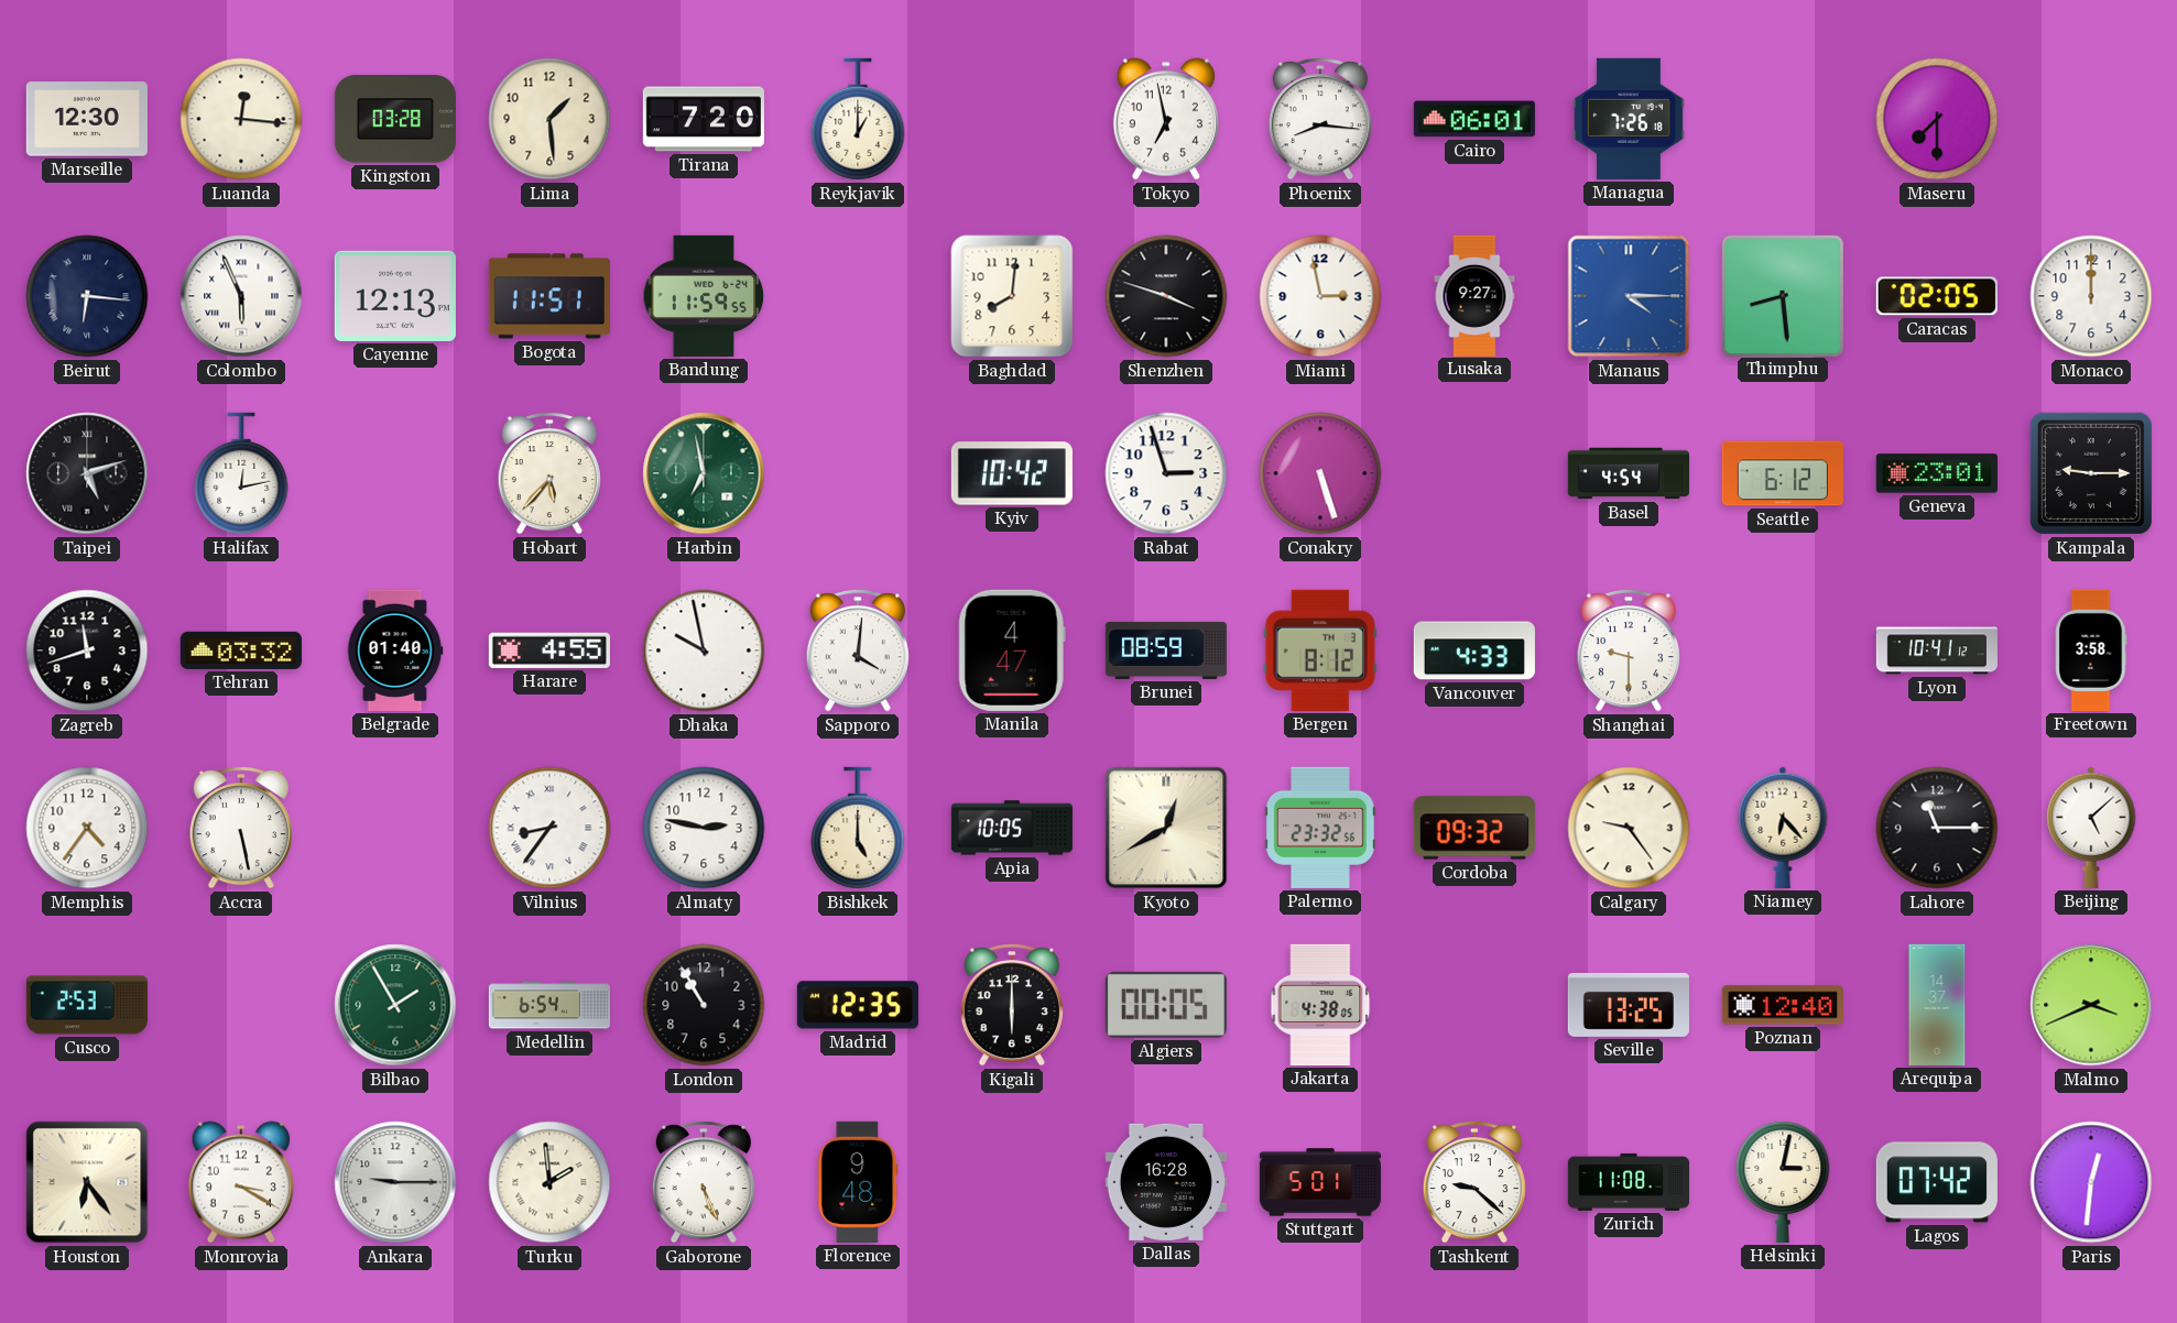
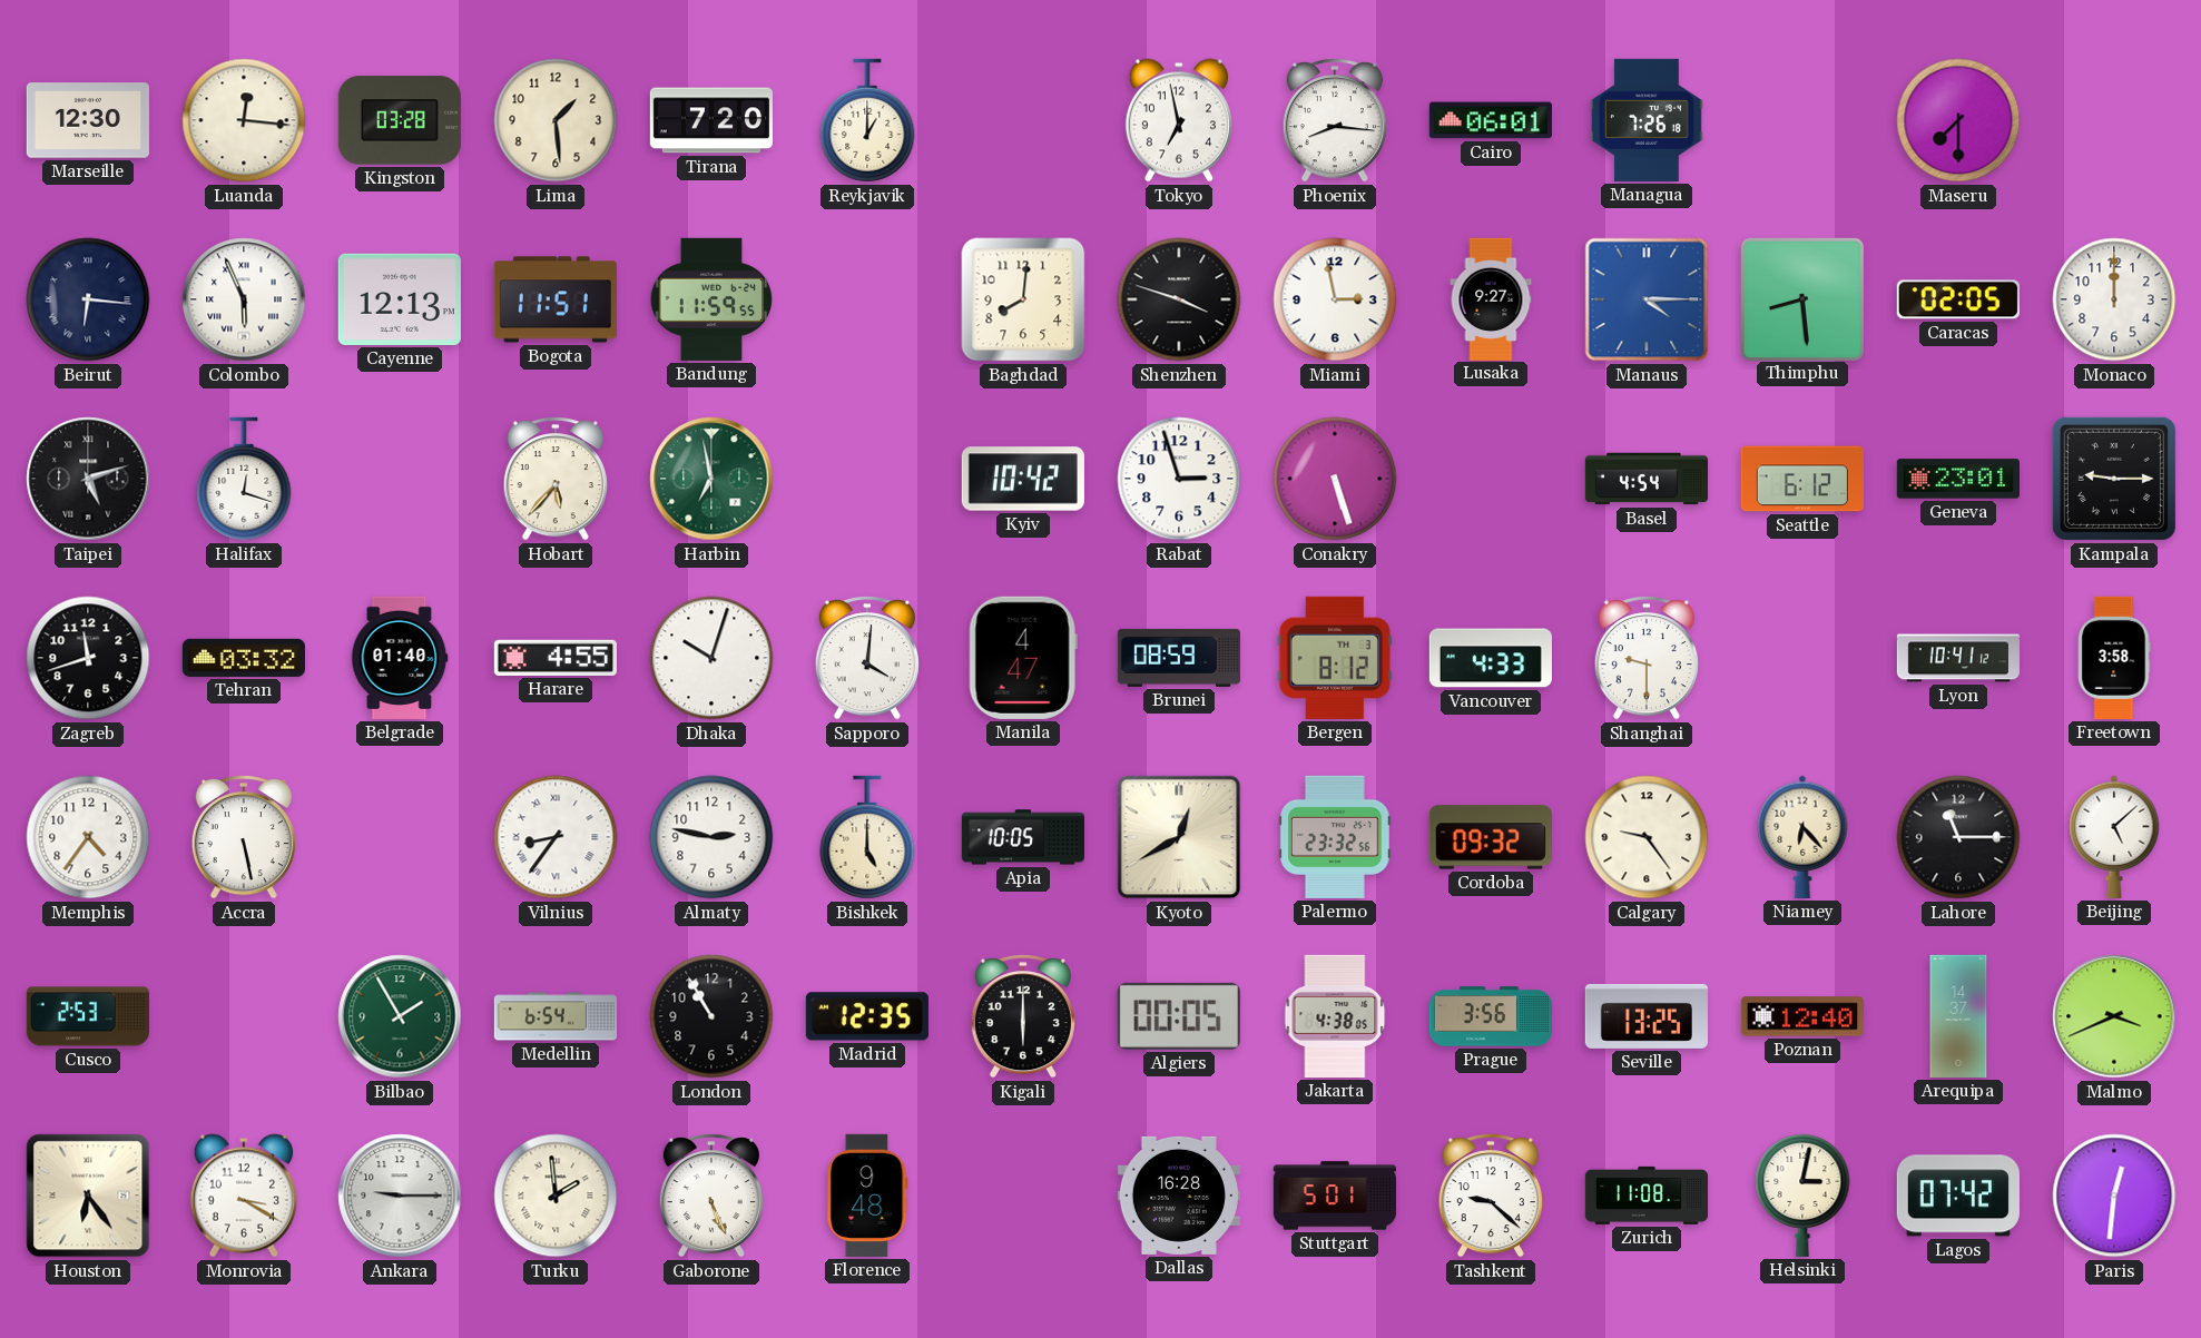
Halifax: 12:13 -> 12:18
Dhaka: 9:58 -> 10:03
Prague: none -> 3:56
